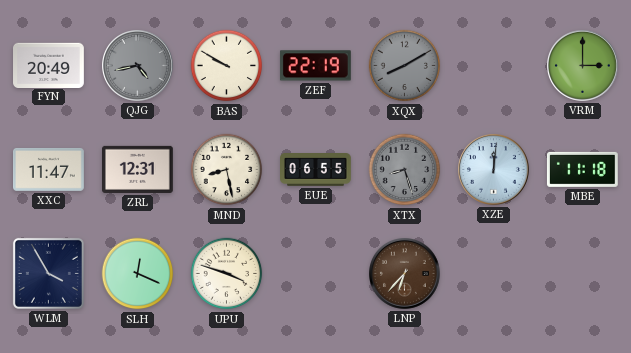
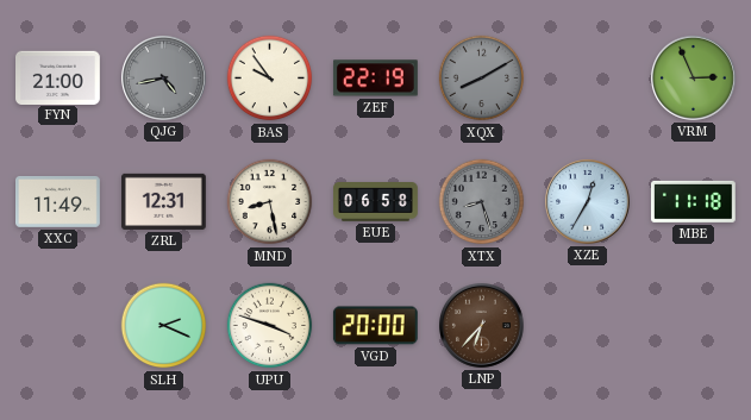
FYN: 20:49 -> 21:00
BAS: 9:50 -> 9:54
VRM: 3:00 -> 2:56
XXC: 11:47 -> 11:49
EUE: 06:55 -> 06:58
XZE: 12:01 -> 12:35
WLM: 3:55 -> none
SLH: 12:19 -> 2:19
VGD: none -> 20:00
